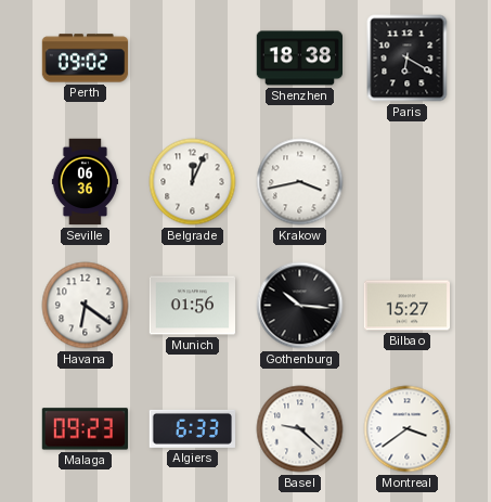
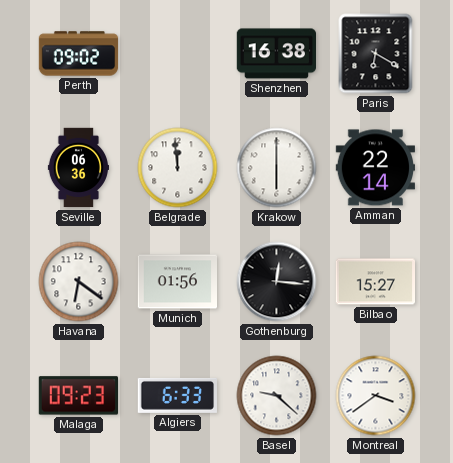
Shenzhen: 18:38 -> 16:38
Belgrade: 12:04 -> 11:59
Krakow: 3:43 -> 6:00
Amman: none -> 22:14
Gothenburg: 10:16 -> 12:16
